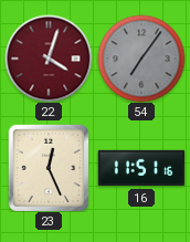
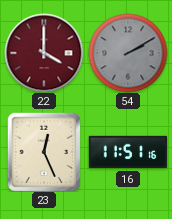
22: 4:03 -> 4:00
54: 7:06 -> 2:10
